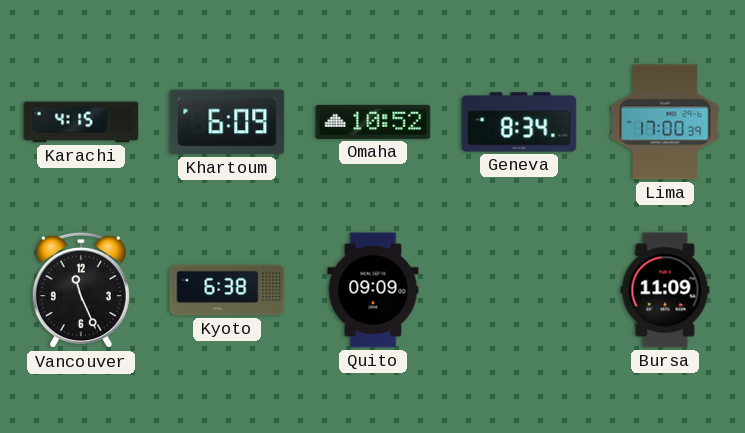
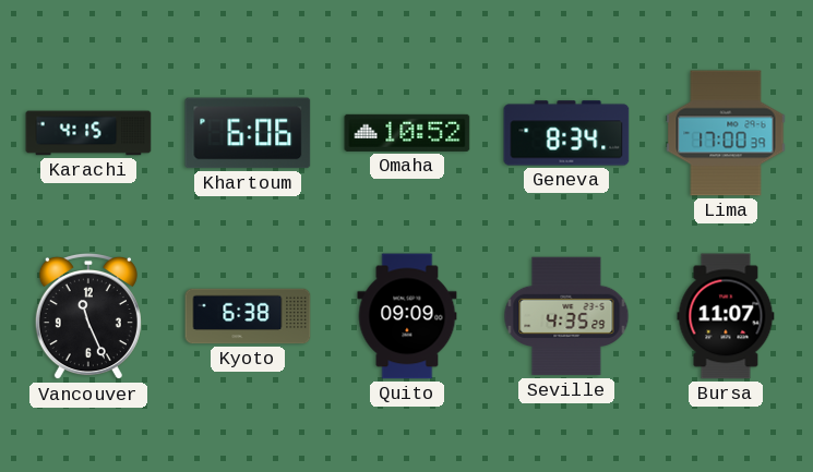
Khartoum: 6:09 -> 6:06
Seville: none -> 4:35
Bursa: 11:09 -> 11:07
